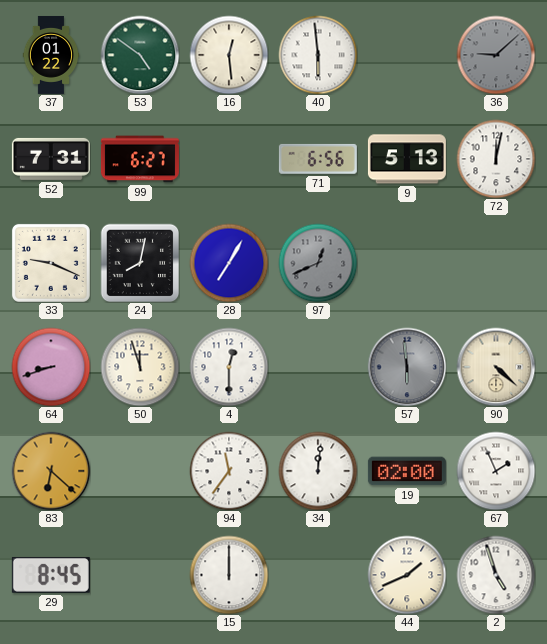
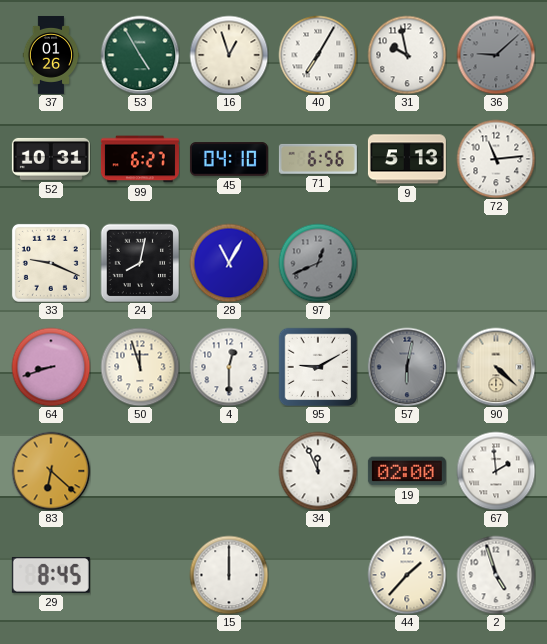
37: 01:22 -> 01:26
53: 4:51 -> 4:55
16: 12:29 -> 12:57
40: 5:59 -> 7:05
31: none -> 9:58
52: 7:31 -> 10:31
45: none -> 04:10
72: 12:02 -> 11:14
28: 7:05 -> 11:05
95: none -> 9:10
57: 5:59 -> 6:02
94: 11:36 -> none
34: 12:01 -> 11:56
67: 1:56 -> 1:59
44: 1:41 -> 1:37
